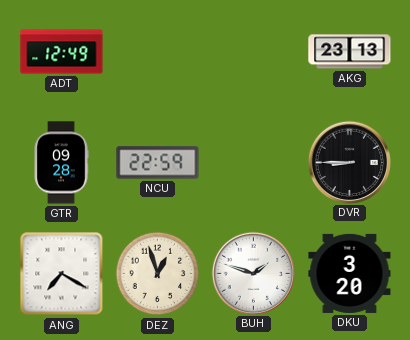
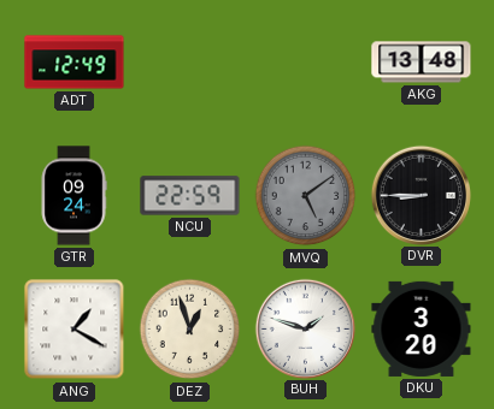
AKG: 23:13 -> 13:48
GTR: 09:28 -> 09:24
MVQ: none -> 5:09
ANG: 7:20 -> 1:20
